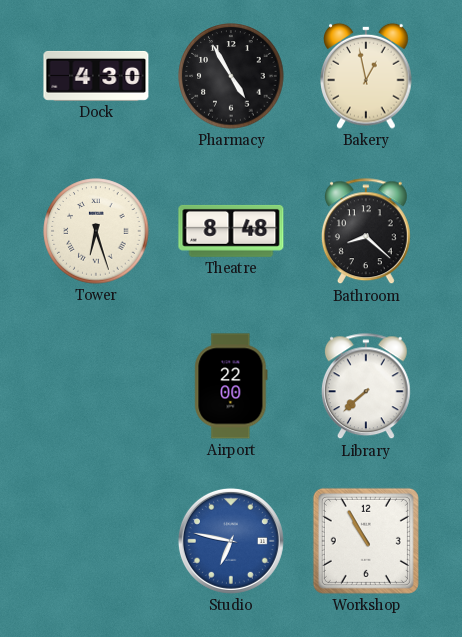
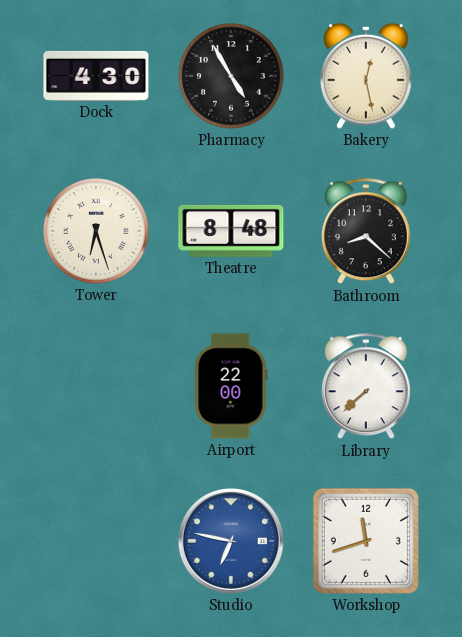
Bakery: 12:58 -> 12:28
Workshop: 10:55 -> 11:42
